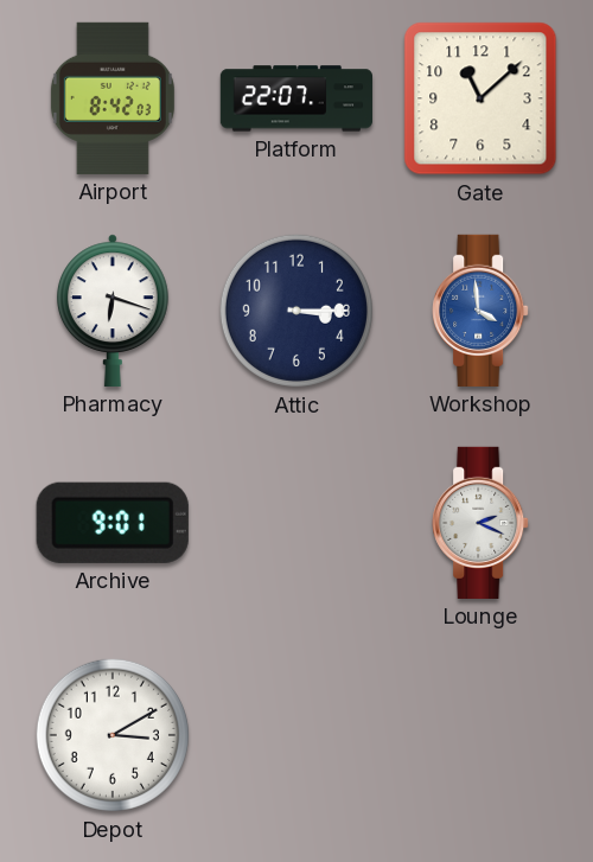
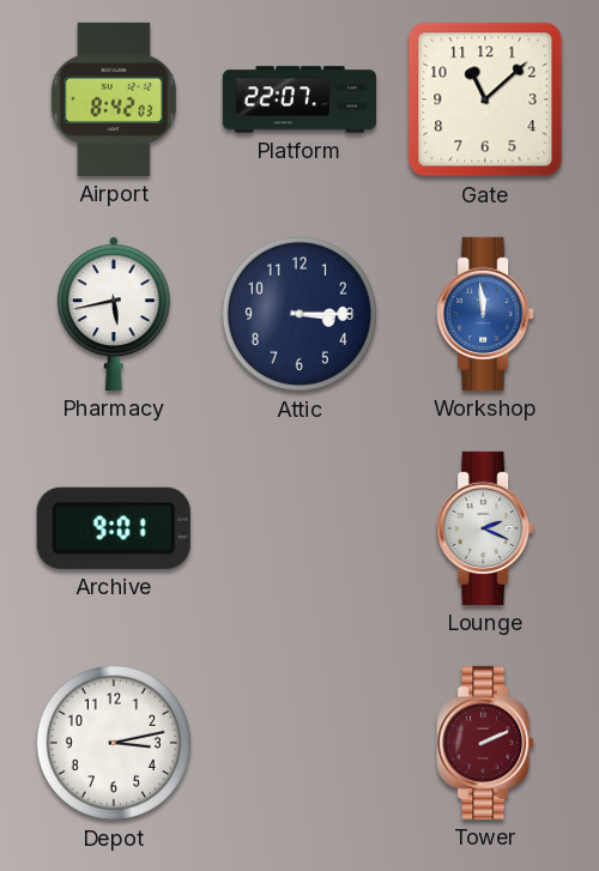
Pharmacy: 6:18 -> 5:43
Workshop: 3:59 -> 11:59
Depot: 3:10 -> 3:13
Tower: none -> 2:11
